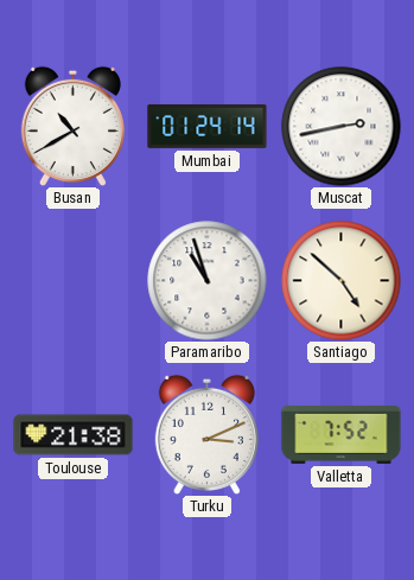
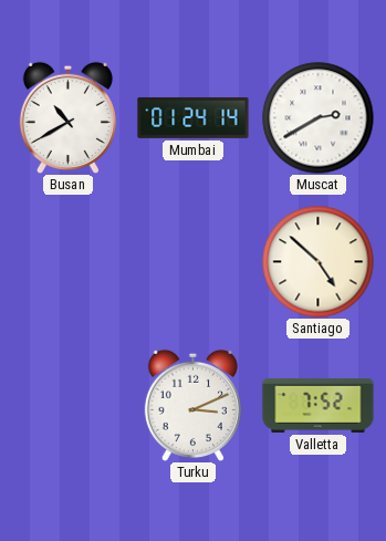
Muscat: 2:43 -> 2:40
Paramaribo: 10:57 -> none
Toulouse: 21:38 -> none
